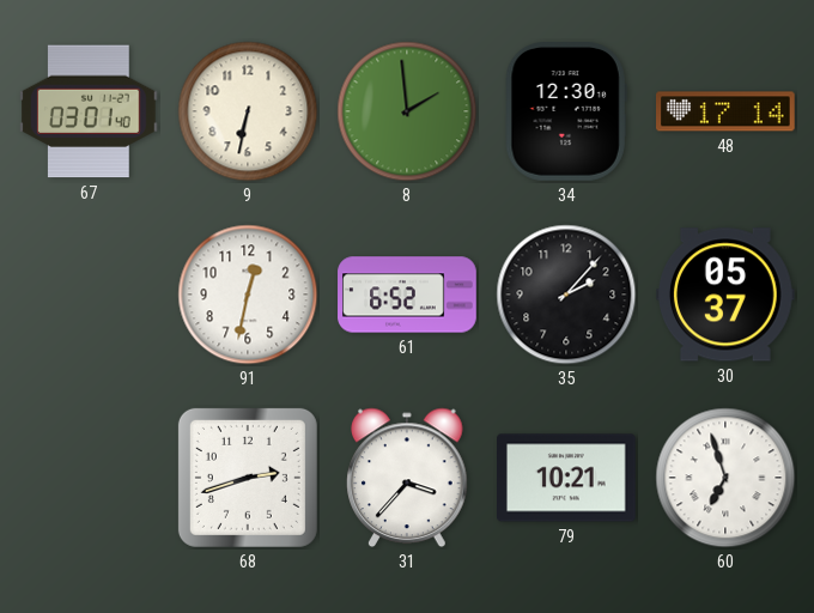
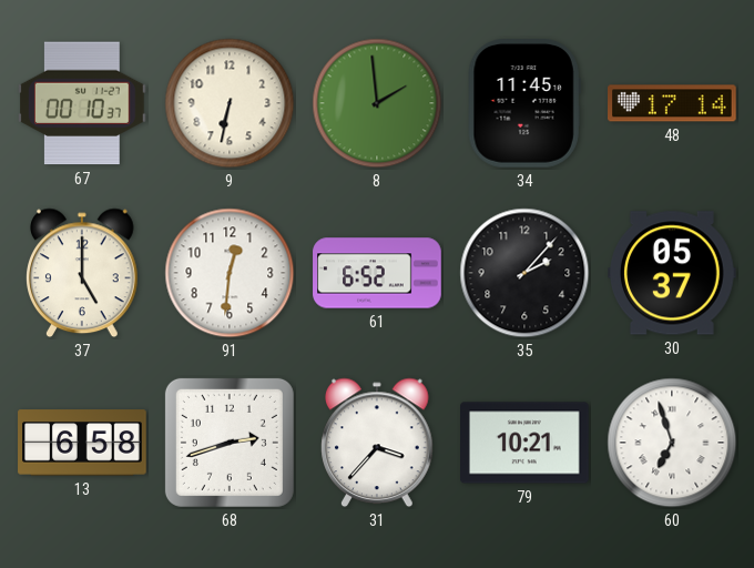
67: 03:01 -> 00:10
34: 12:30 -> 11:45
37: none -> 5:00
91: 12:32 -> 12:31
13: none -> 6:58
